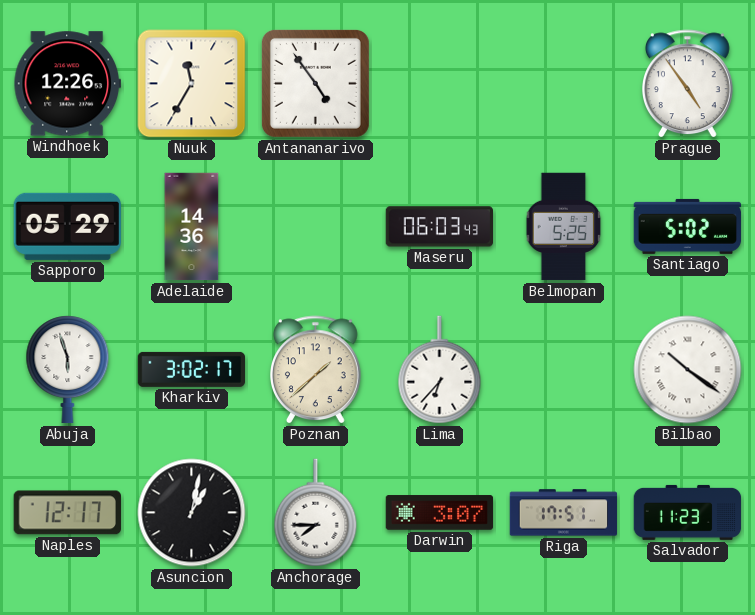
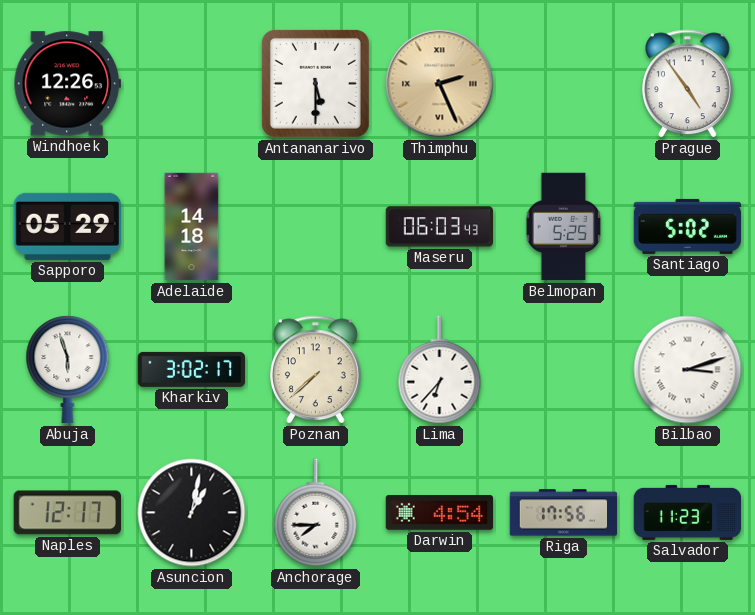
Nuuk: 11:35 -> none
Antananarivo: 4:54 -> 5:30
Thimphu: none -> 2:26
Adelaide: 14:36 -> 14:18
Poznan: 1:38 -> 7:38
Bilbao: 10:21 -> 3:12
Darwin: 3:07 -> 4:54
Riga: 17:51 -> 17:56
